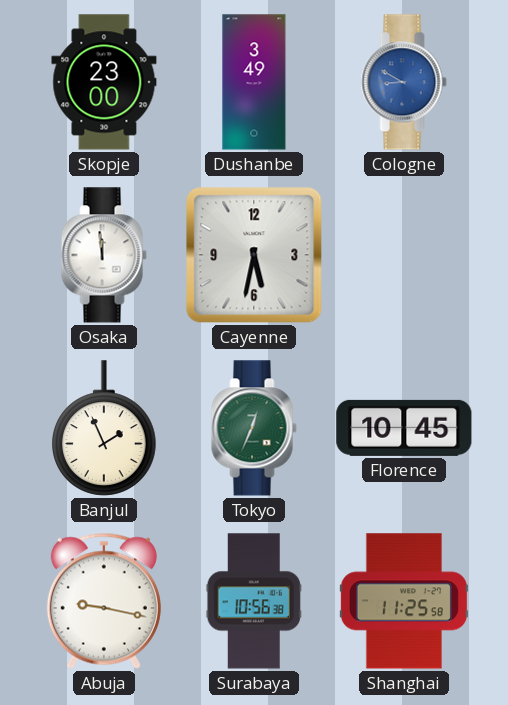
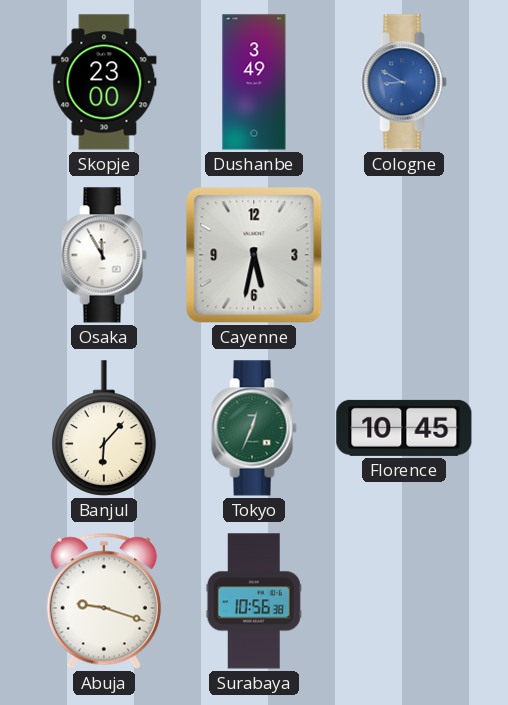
Osaka: 11:59 -> 11:55
Banjul: 1:56 -> 6:07
Abuja: 9:17 -> 9:18
Shanghai: 11:25 -> none
